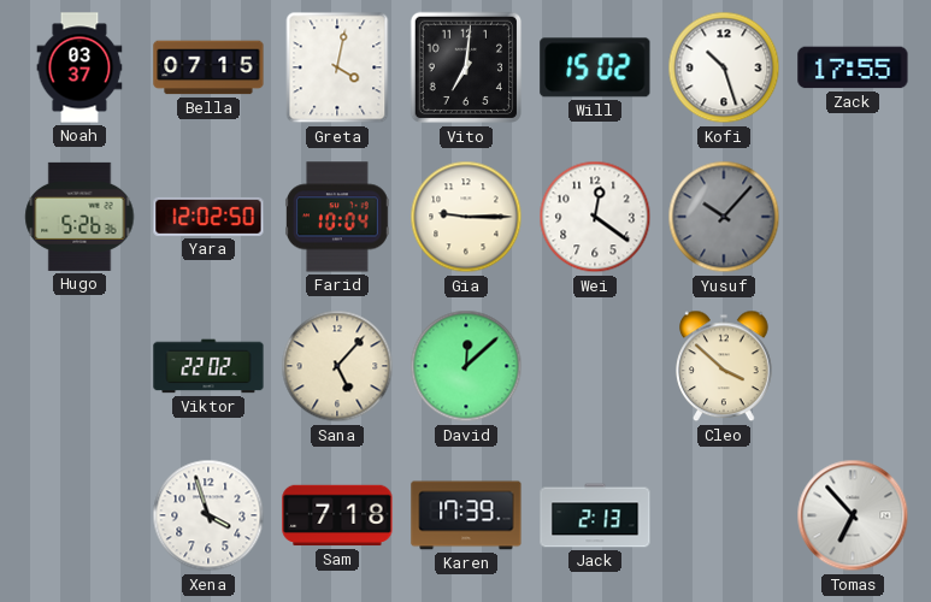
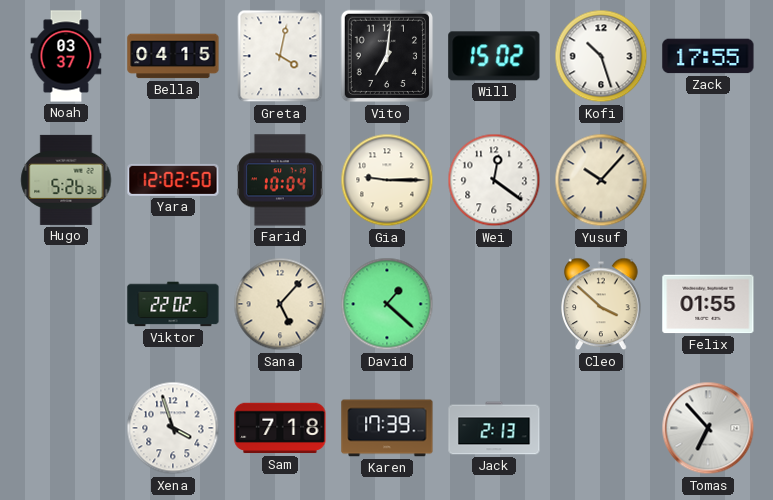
Bella: 07:15 -> 04:15
Yusuf dial: grey -> cream
David: 12:08 -> 1:22
Felix: none -> 01:55
